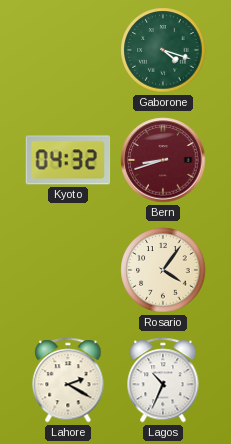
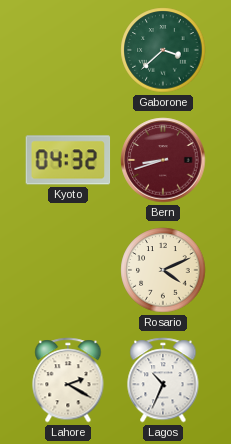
Gaborone: 4:18 -> 3:38
Rosario: 4:06 -> 4:11
